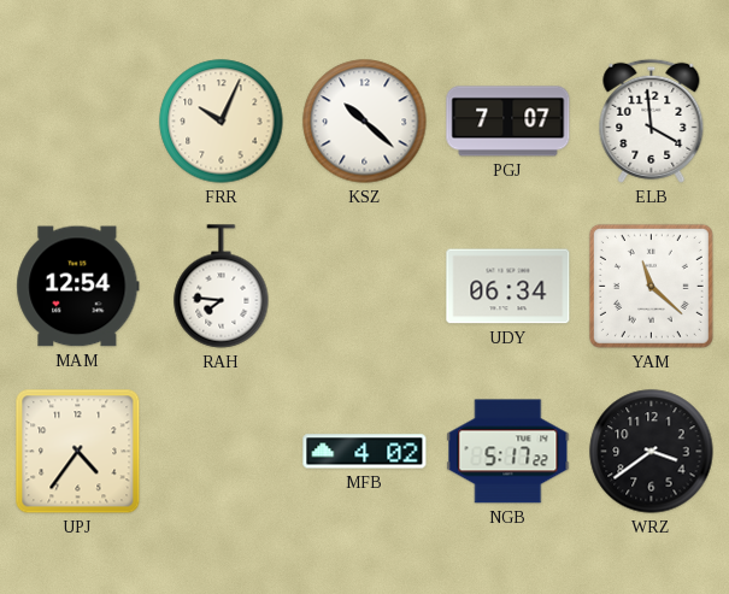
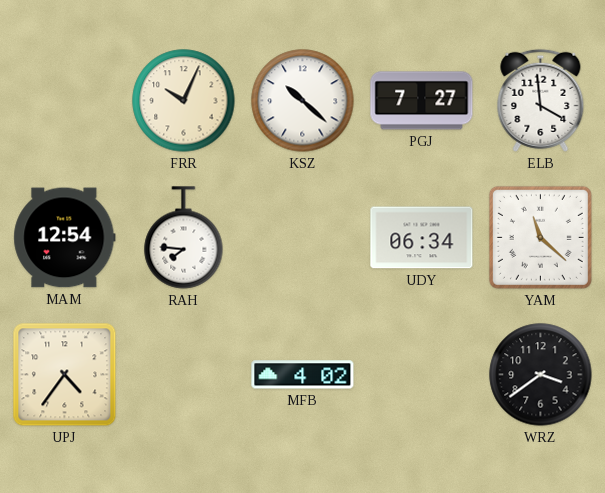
PGJ: 7:07 -> 7:27
NGB: 5:17 -> none
